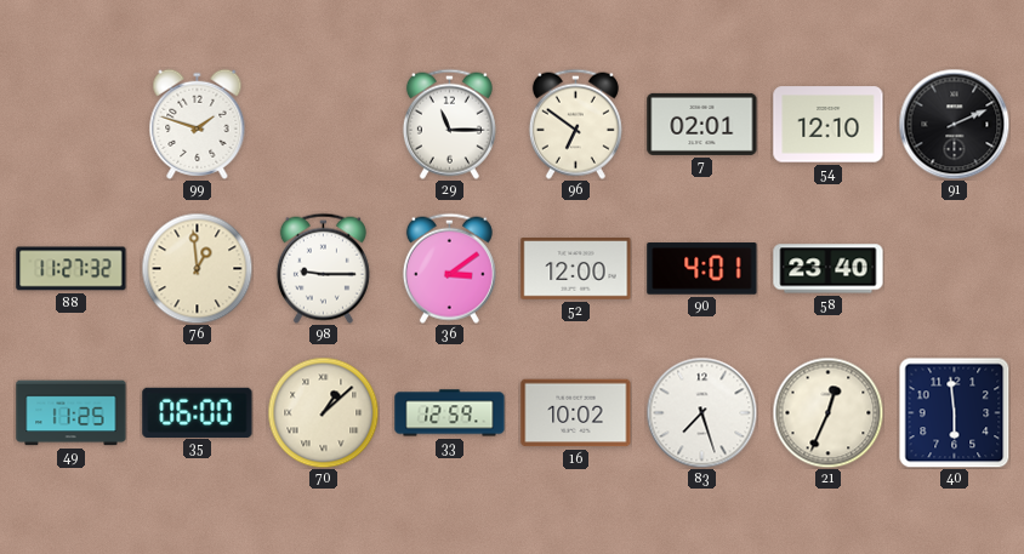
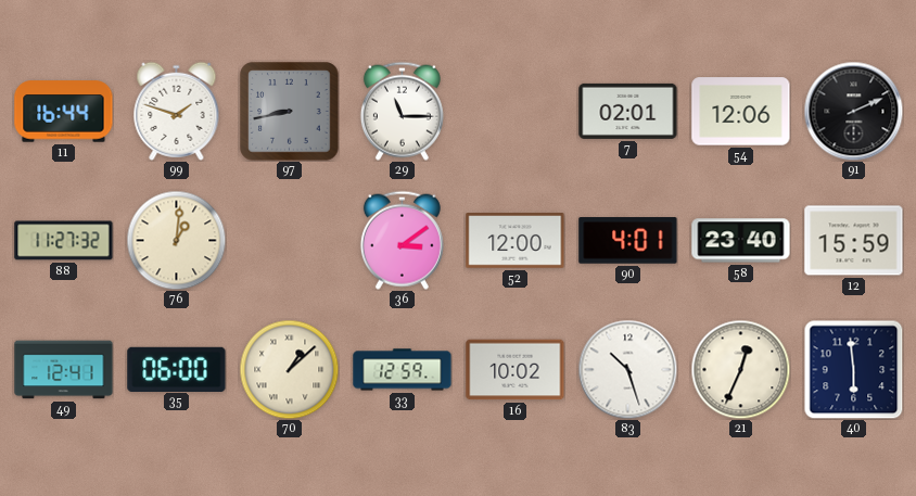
11: none -> 16:44
97: none -> 8:43
96: 6:51 -> none
54: 12:10 -> 12:06
76: 12:59 -> 1:01
98: 9:15 -> none
12: none -> 15:59
49: 11:25 -> 12:41
83: 7:27 -> 10:27
